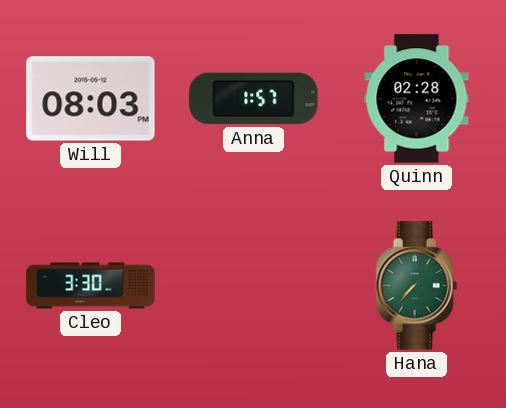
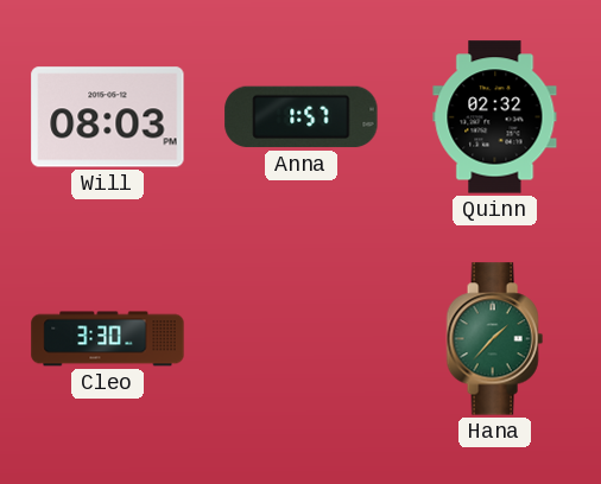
Quinn: 02:28 -> 02:32
Hana: 7:37 -> 1:37
